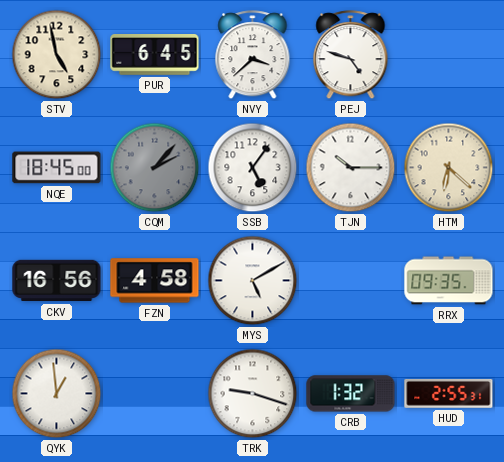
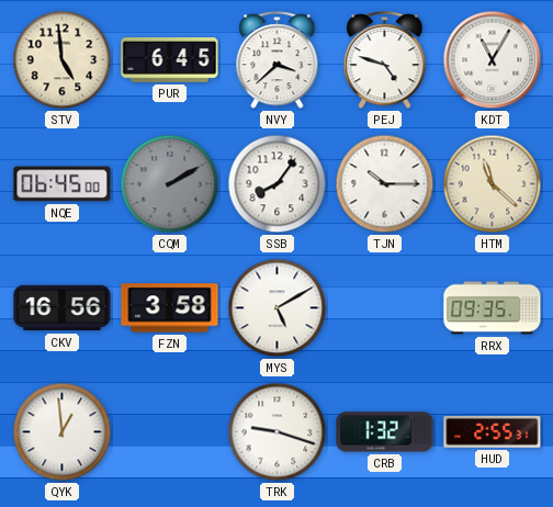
STV: 4:58 -> 4:59
KDT: none -> 11:05
NQE: 18:45 -> 06:45
CQM: 2:07 -> 2:10
SSB: 5:06 -> 8:06
HTM: 6:22 -> 11:22
FZN: 4:58 -> 3:58
